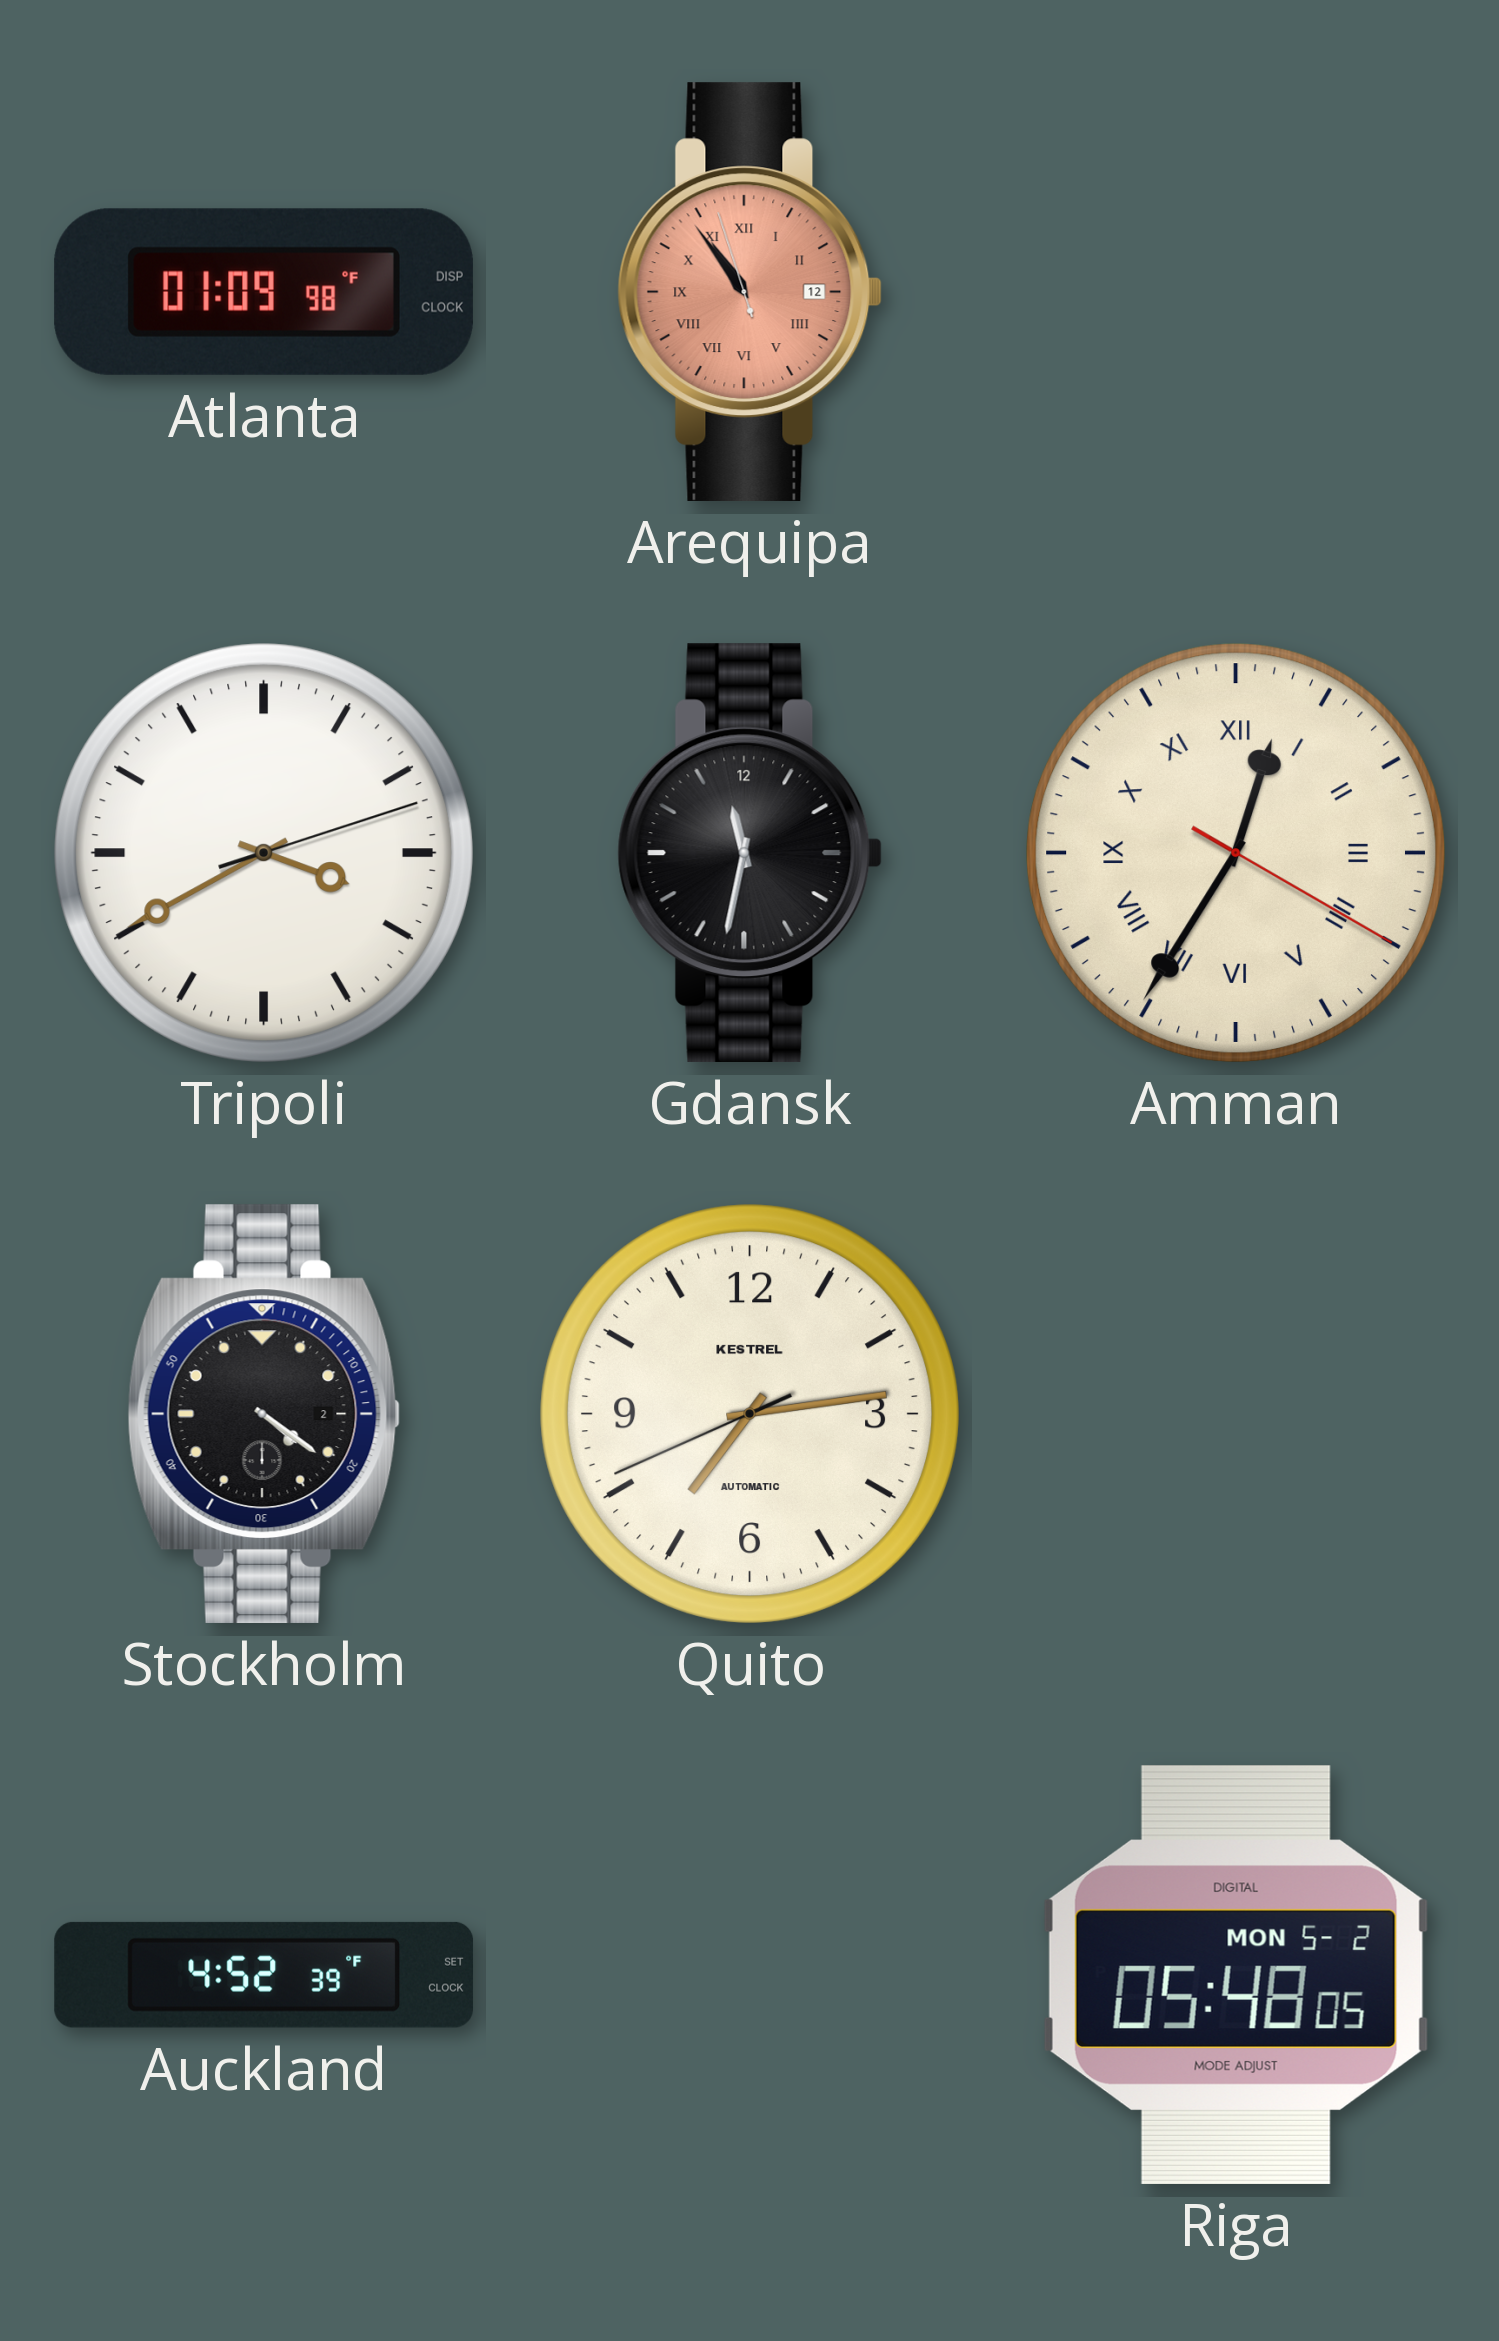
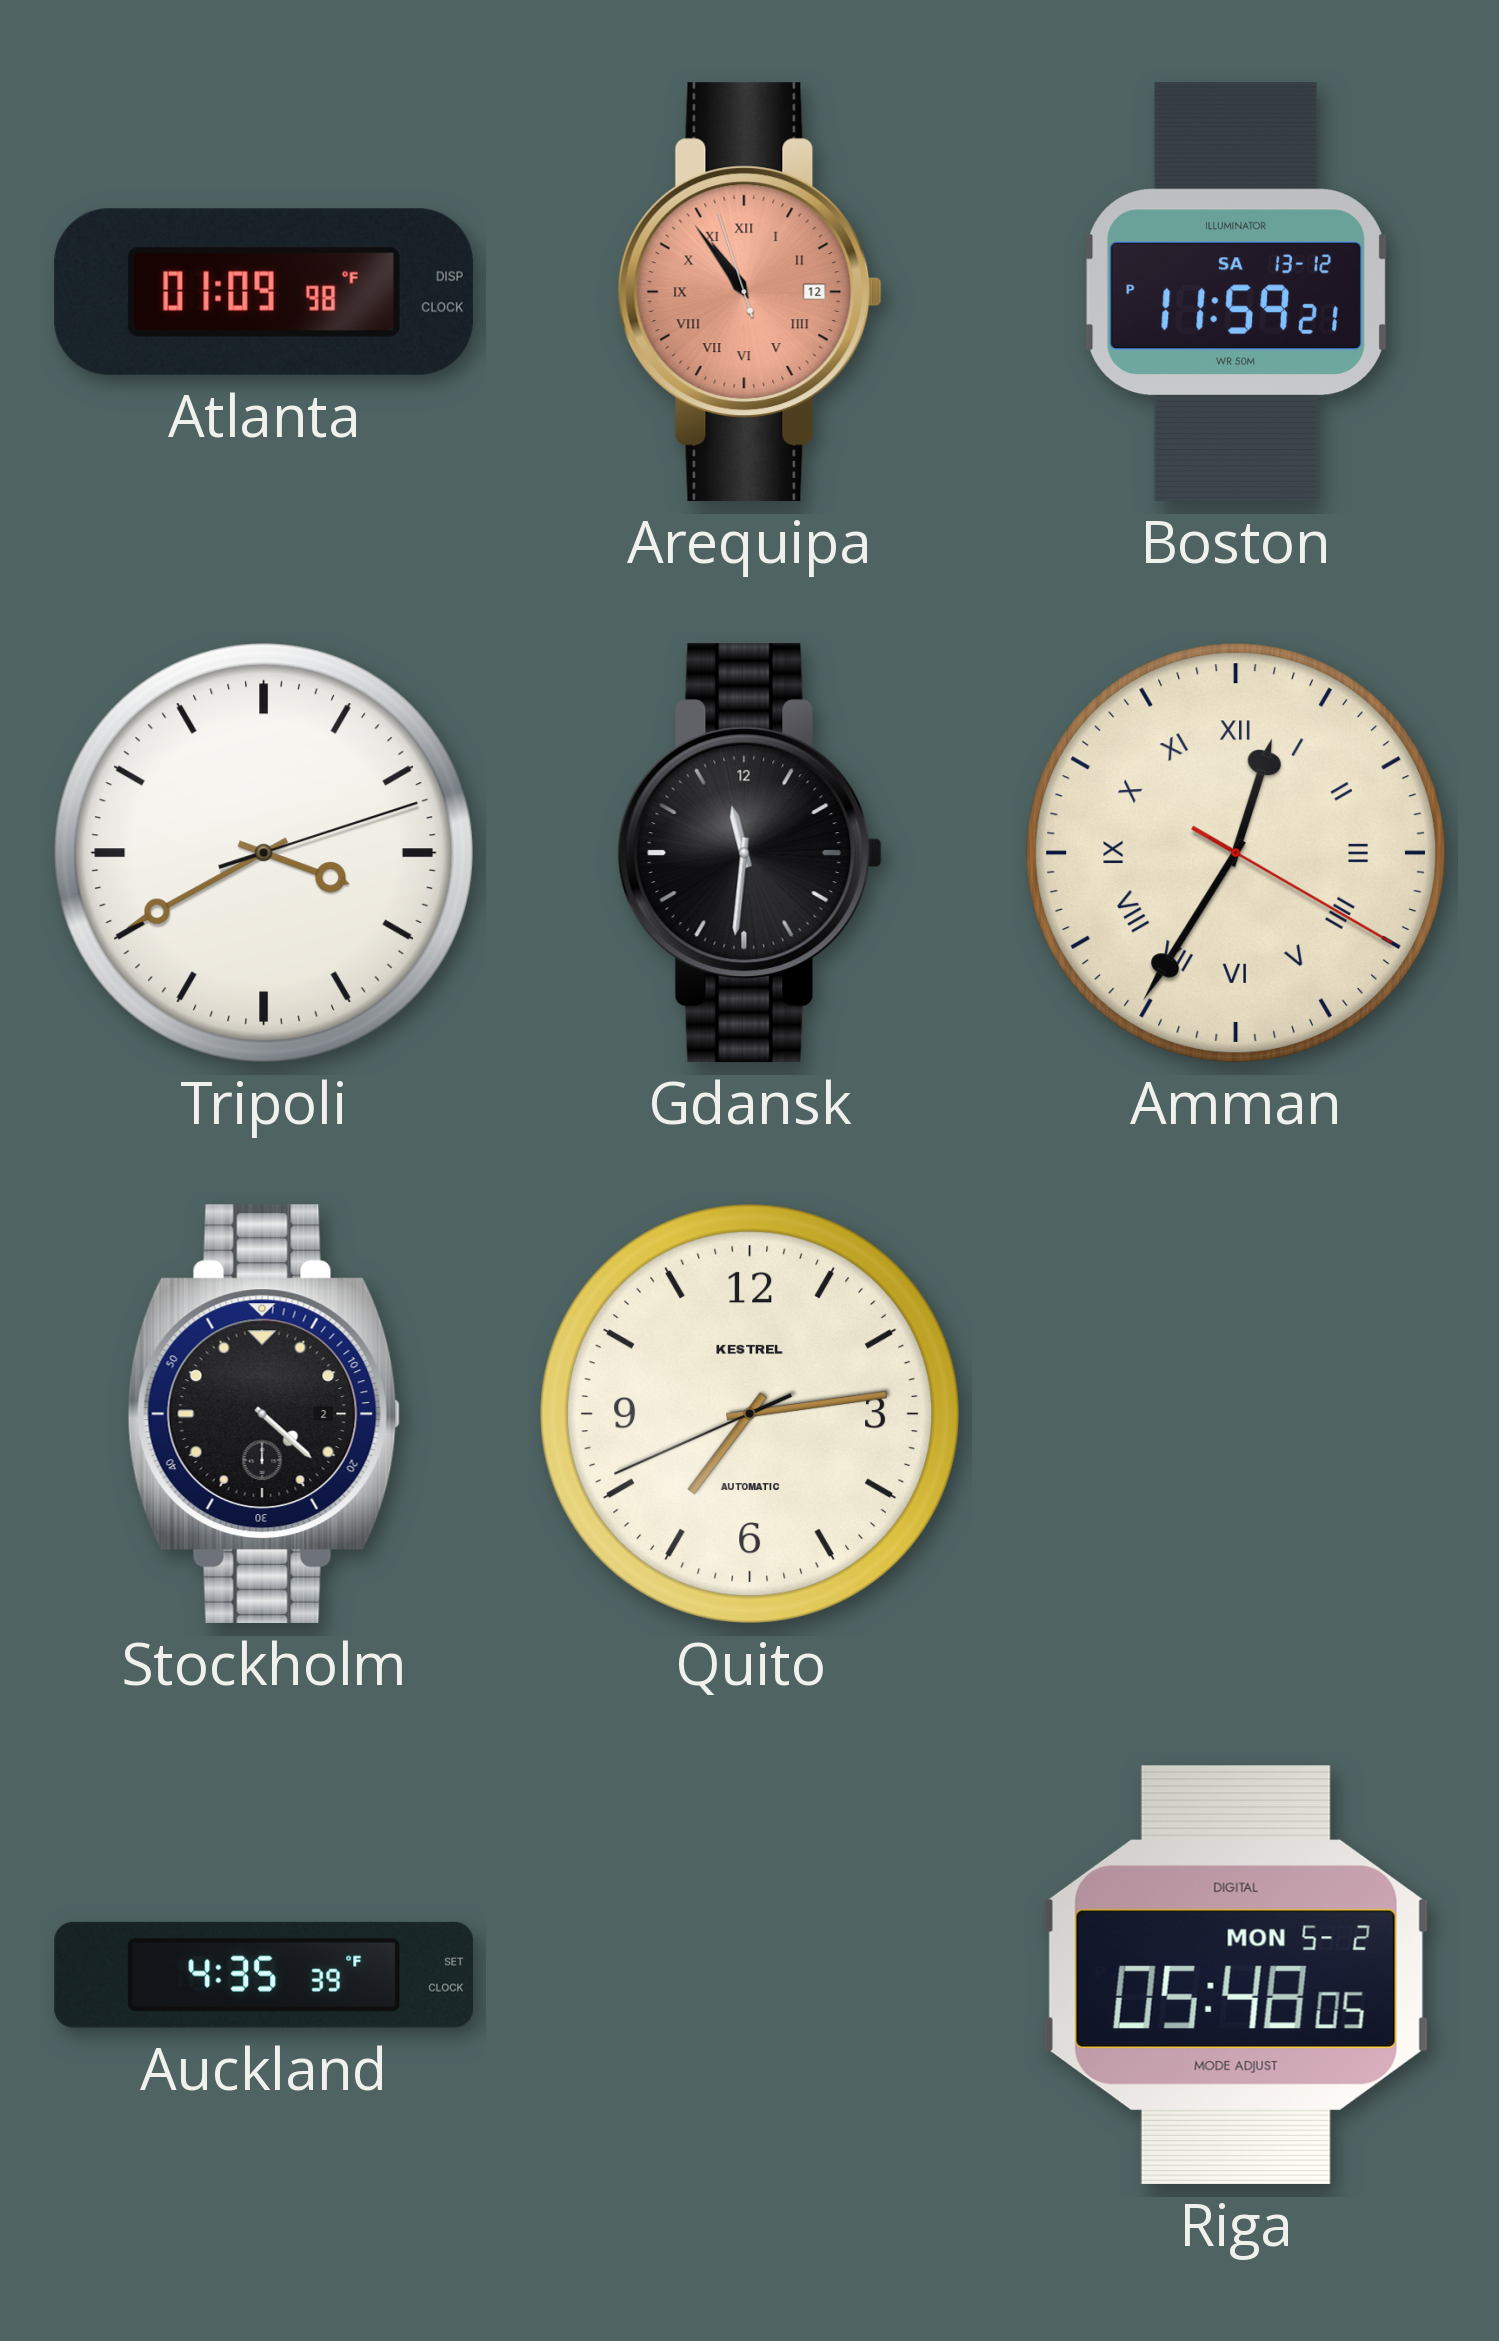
Boston: none -> 11:59
Gdansk: 11:32 -> 11:31
Stockholm: 4:21 -> 4:22
Auckland: 4:52 -> 4:35
